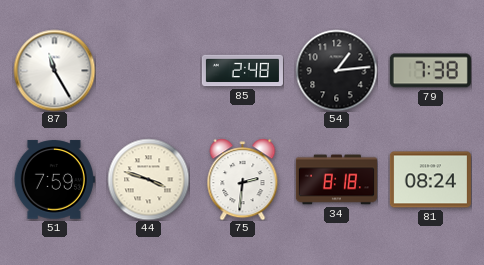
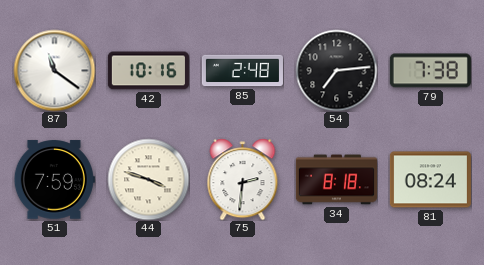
87: 11:25 -> 11:21
42: none -> 10:16
54: 1:14 -> 7:14
